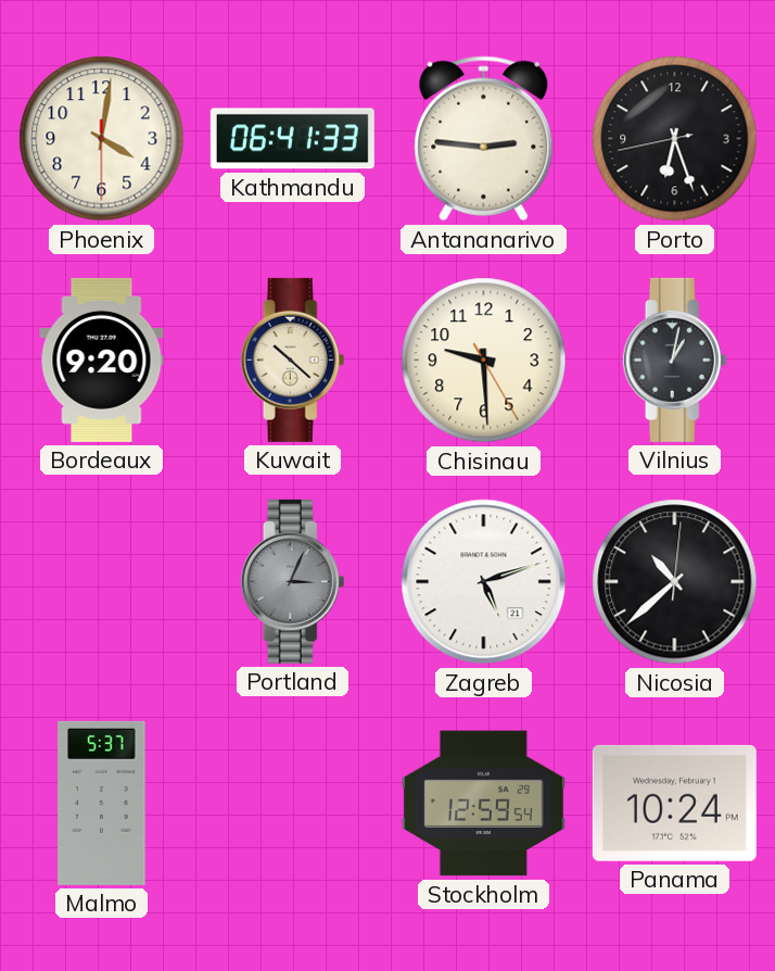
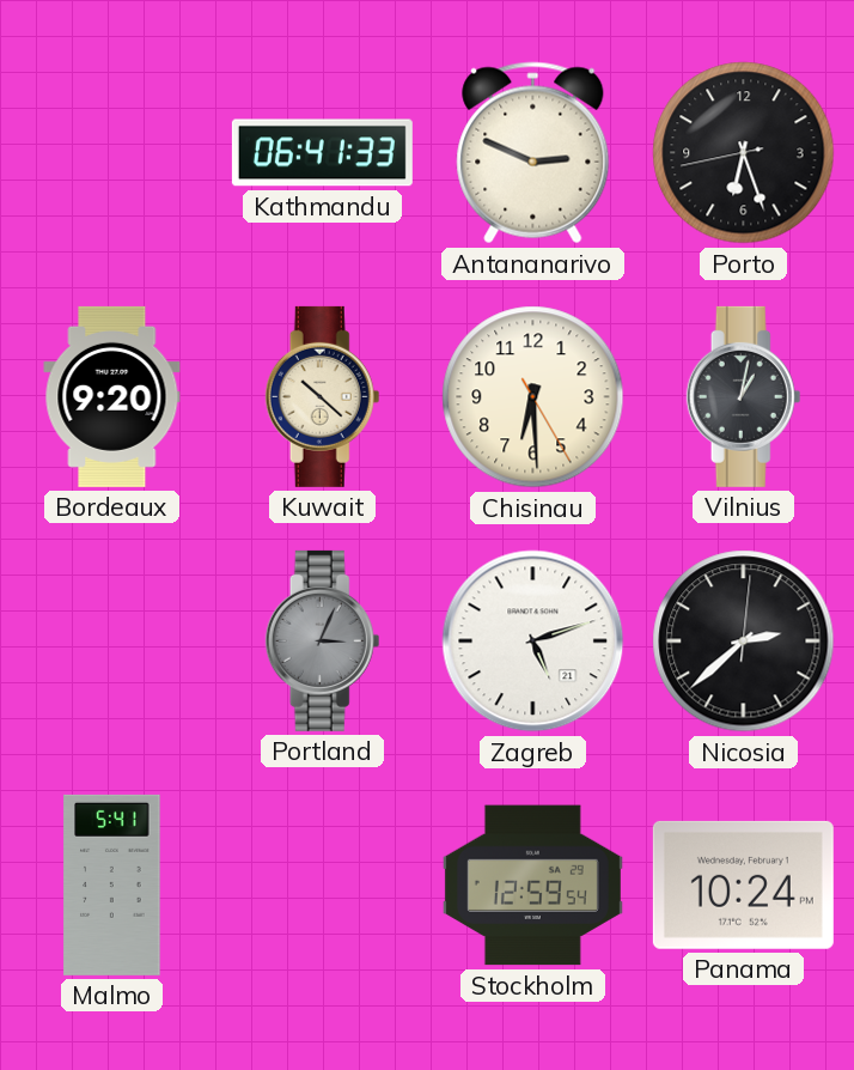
Phoenix: 4:01 -> none
Antananarivo: 2:46 -> 2:49
Chisinau: 9:29 -> 6:29
Nicosia: 10:38 -> 2:38
Malmo: 5:37 -> 5:41
